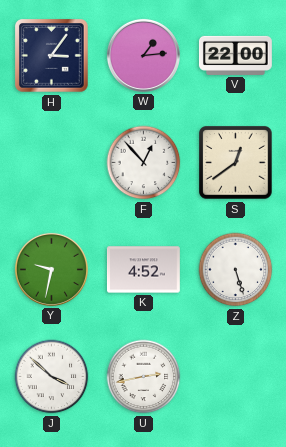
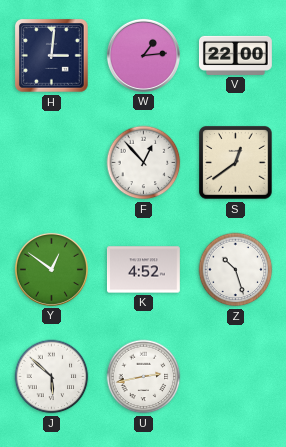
H: 3:06 -> 3:01
Y: 9:32 -> 12:51
Z: 5:27 -> 10:27
J: 3:52 -> 5:52
